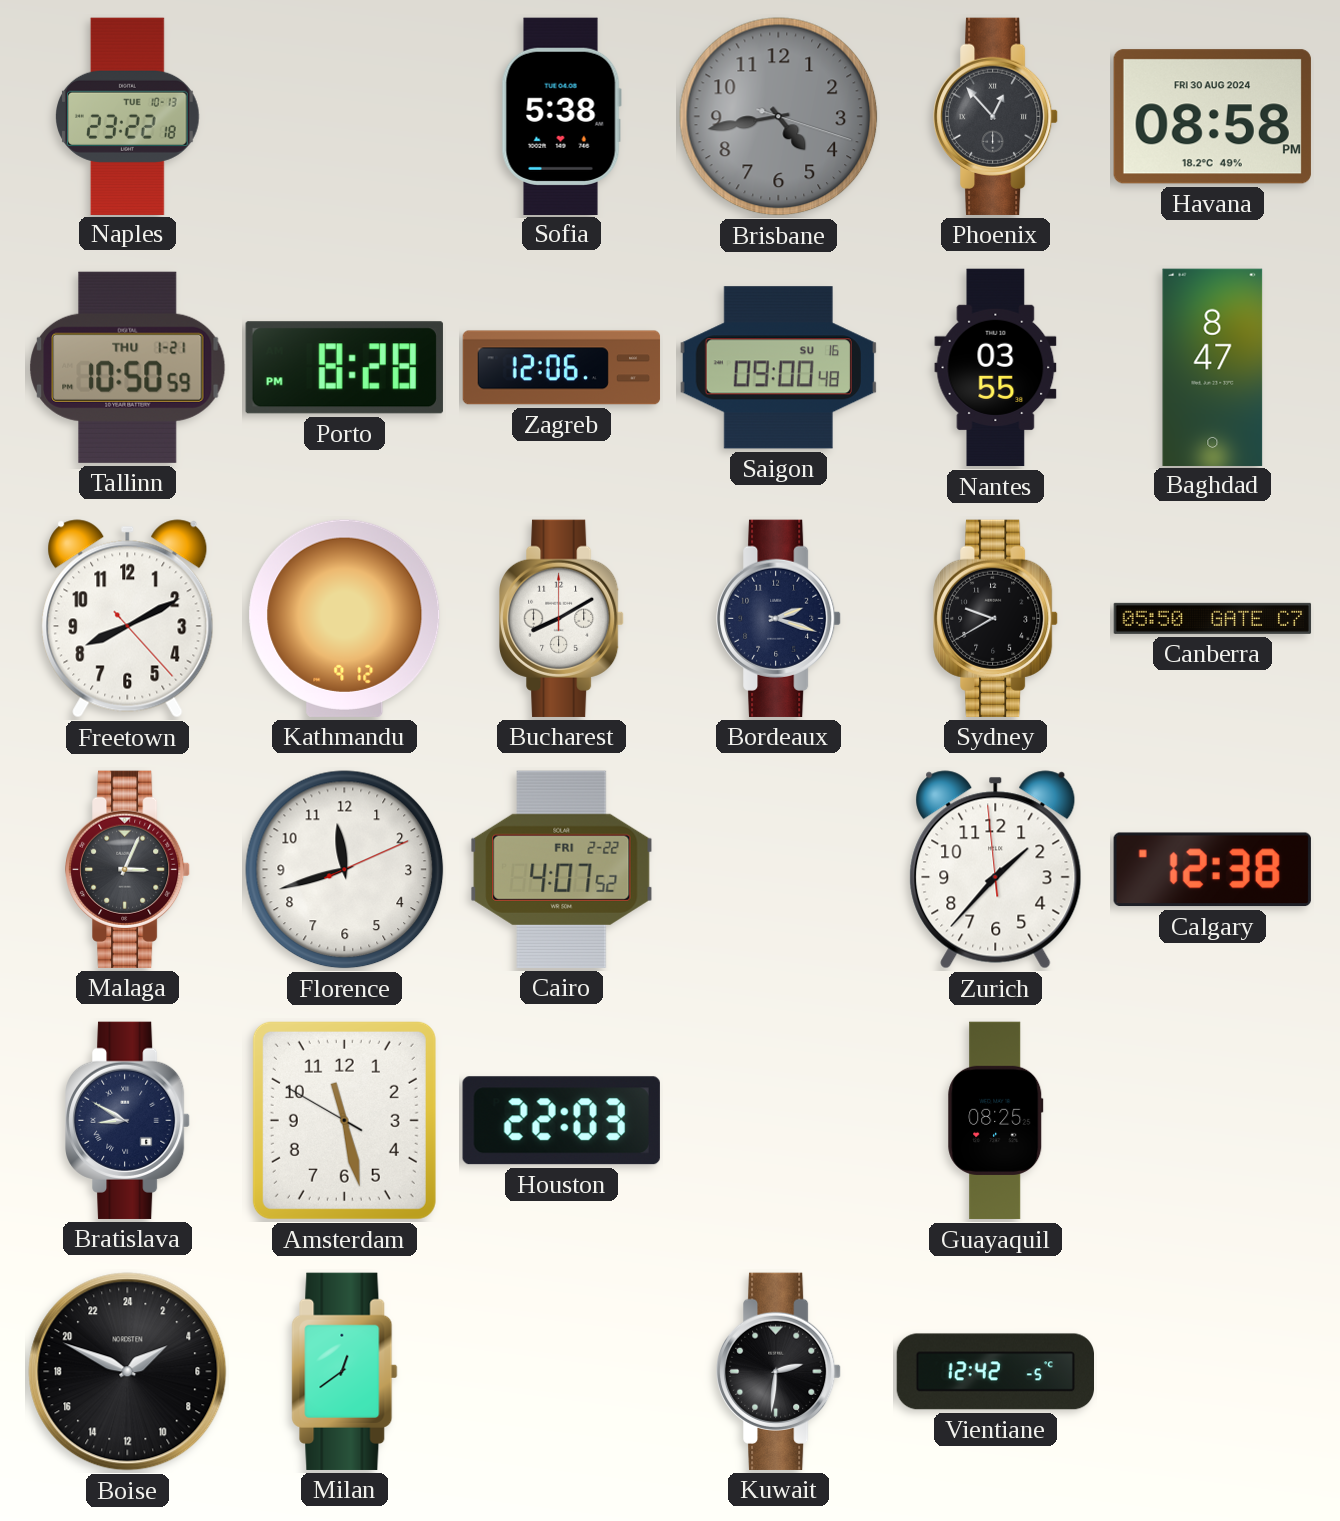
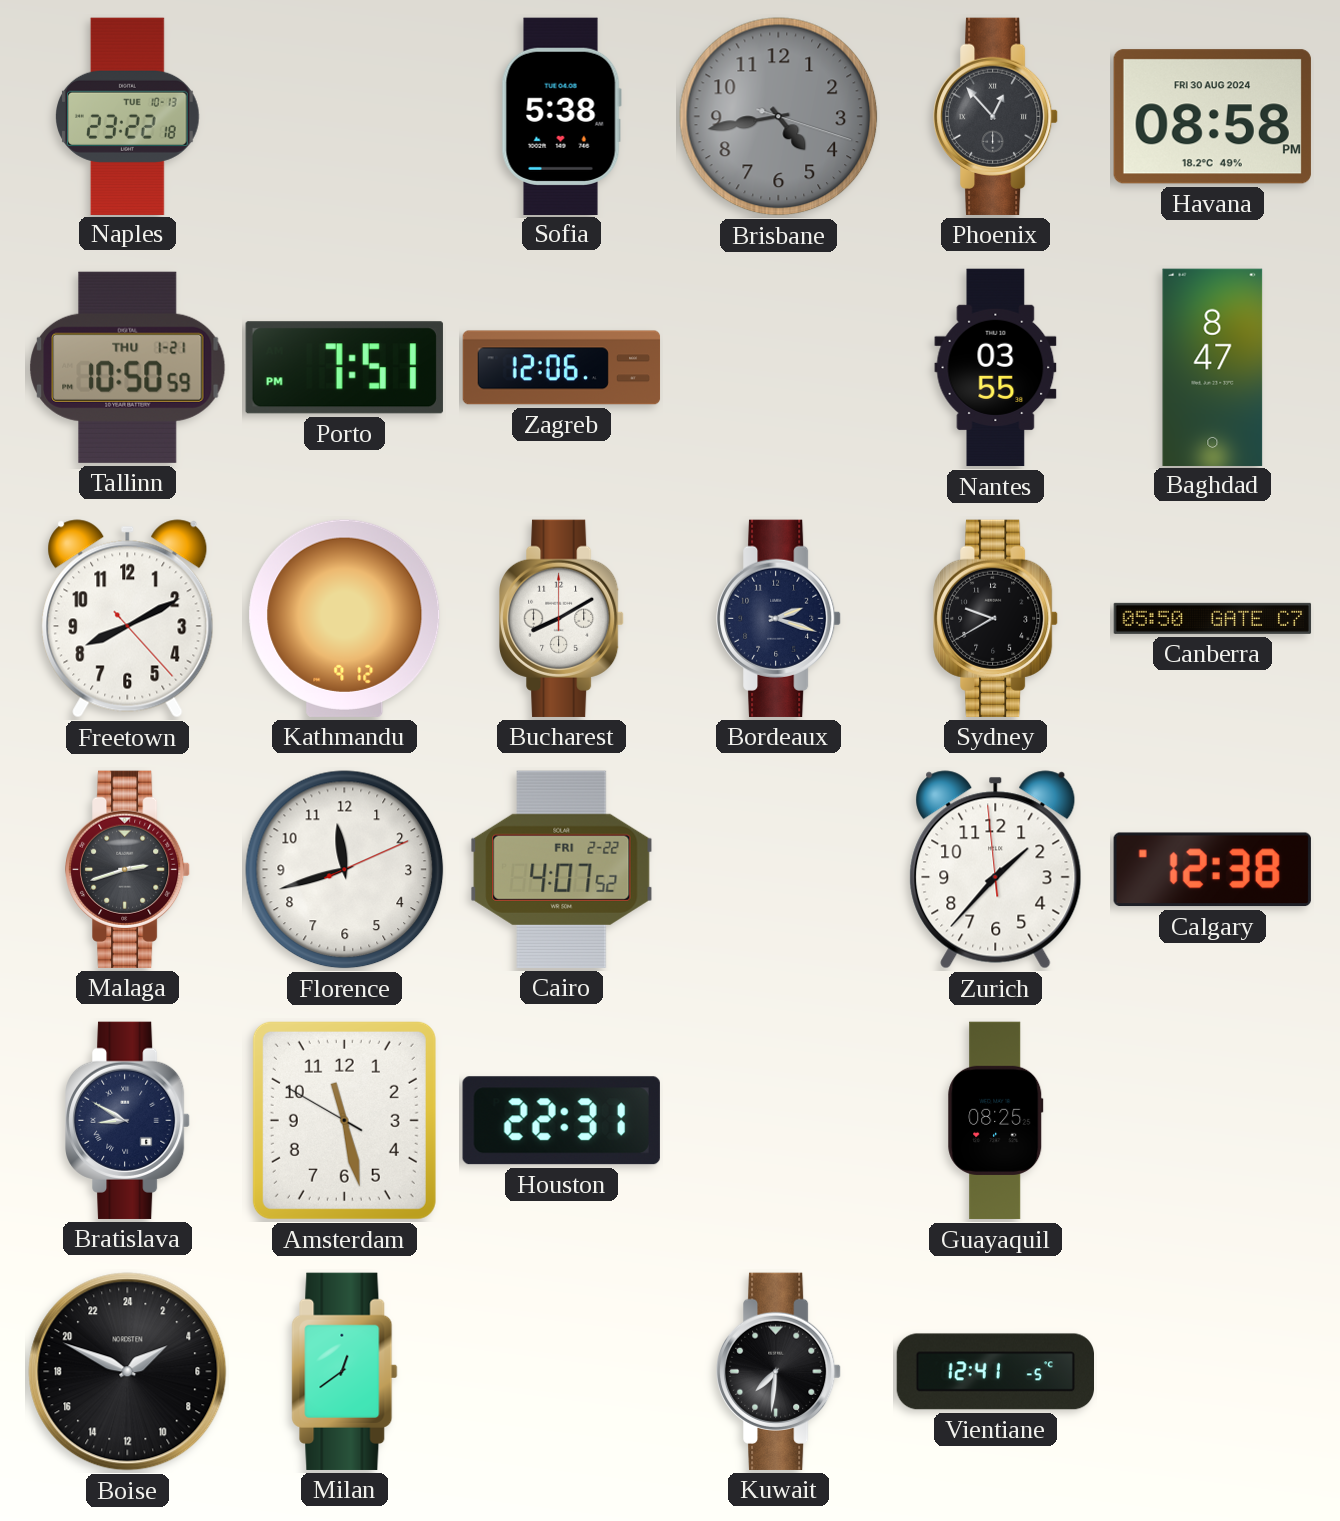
Porto: 8:28 -> 7:51
Saigon: 09:00 -> none
Malaga: 3:04 -> 2:42
Houston: 22:03 -> 22:31
Kuwait: 2:31 -> 7:31
Vientiane: 12:42 -> 12:41
